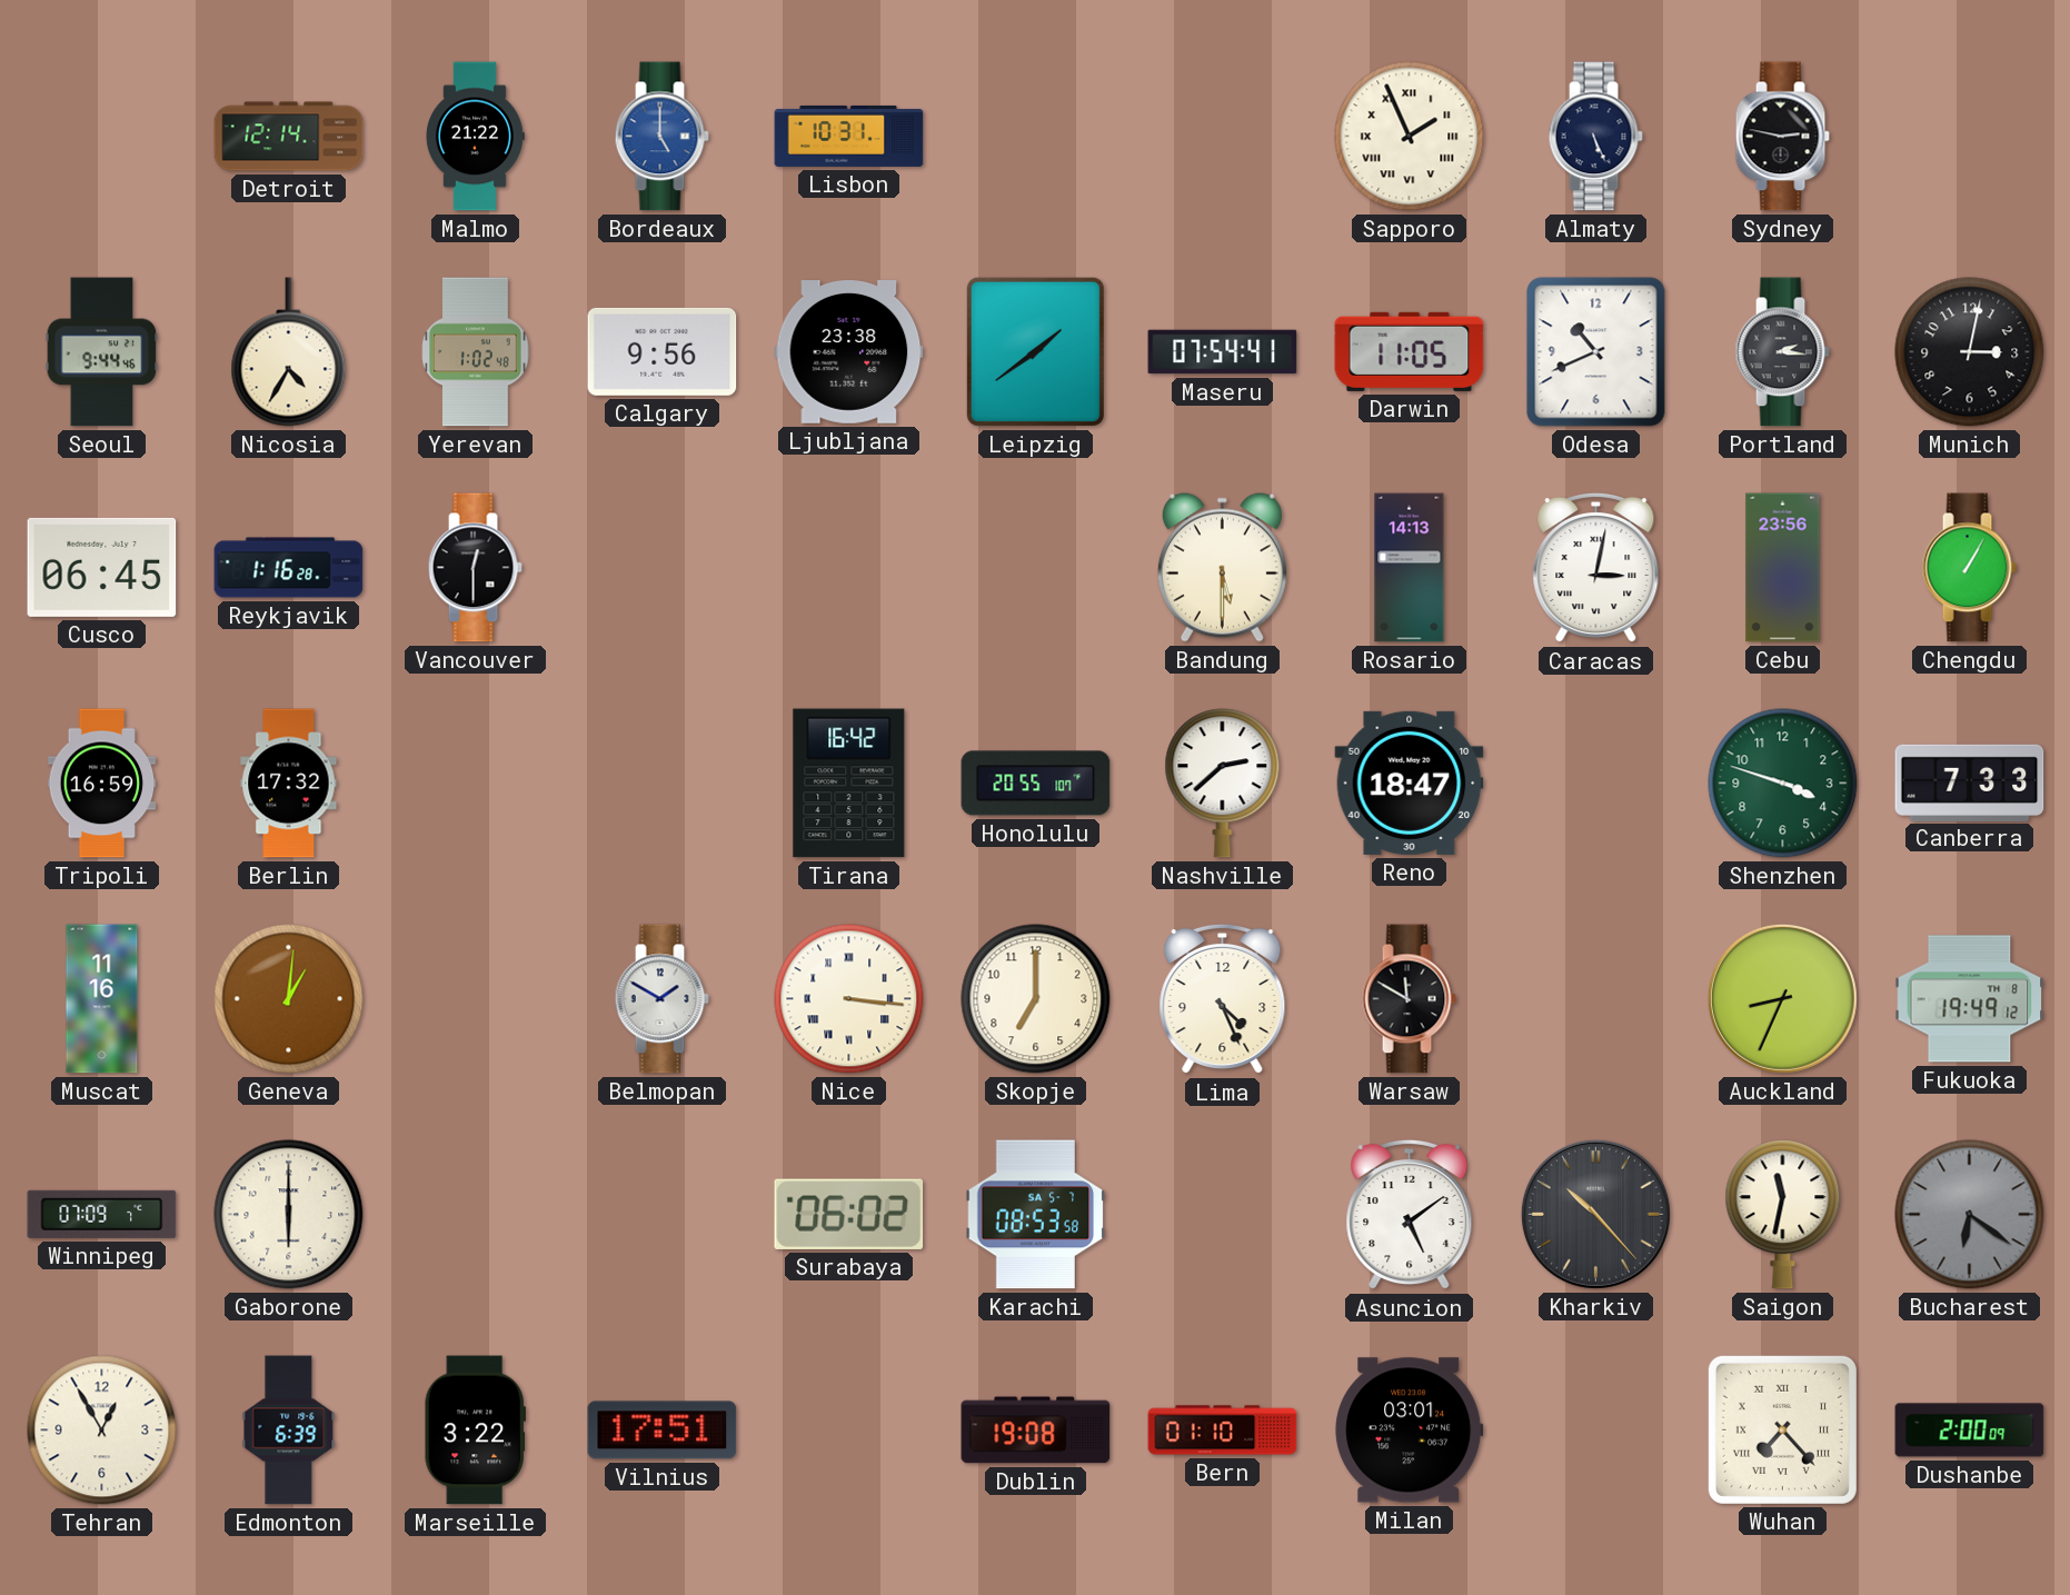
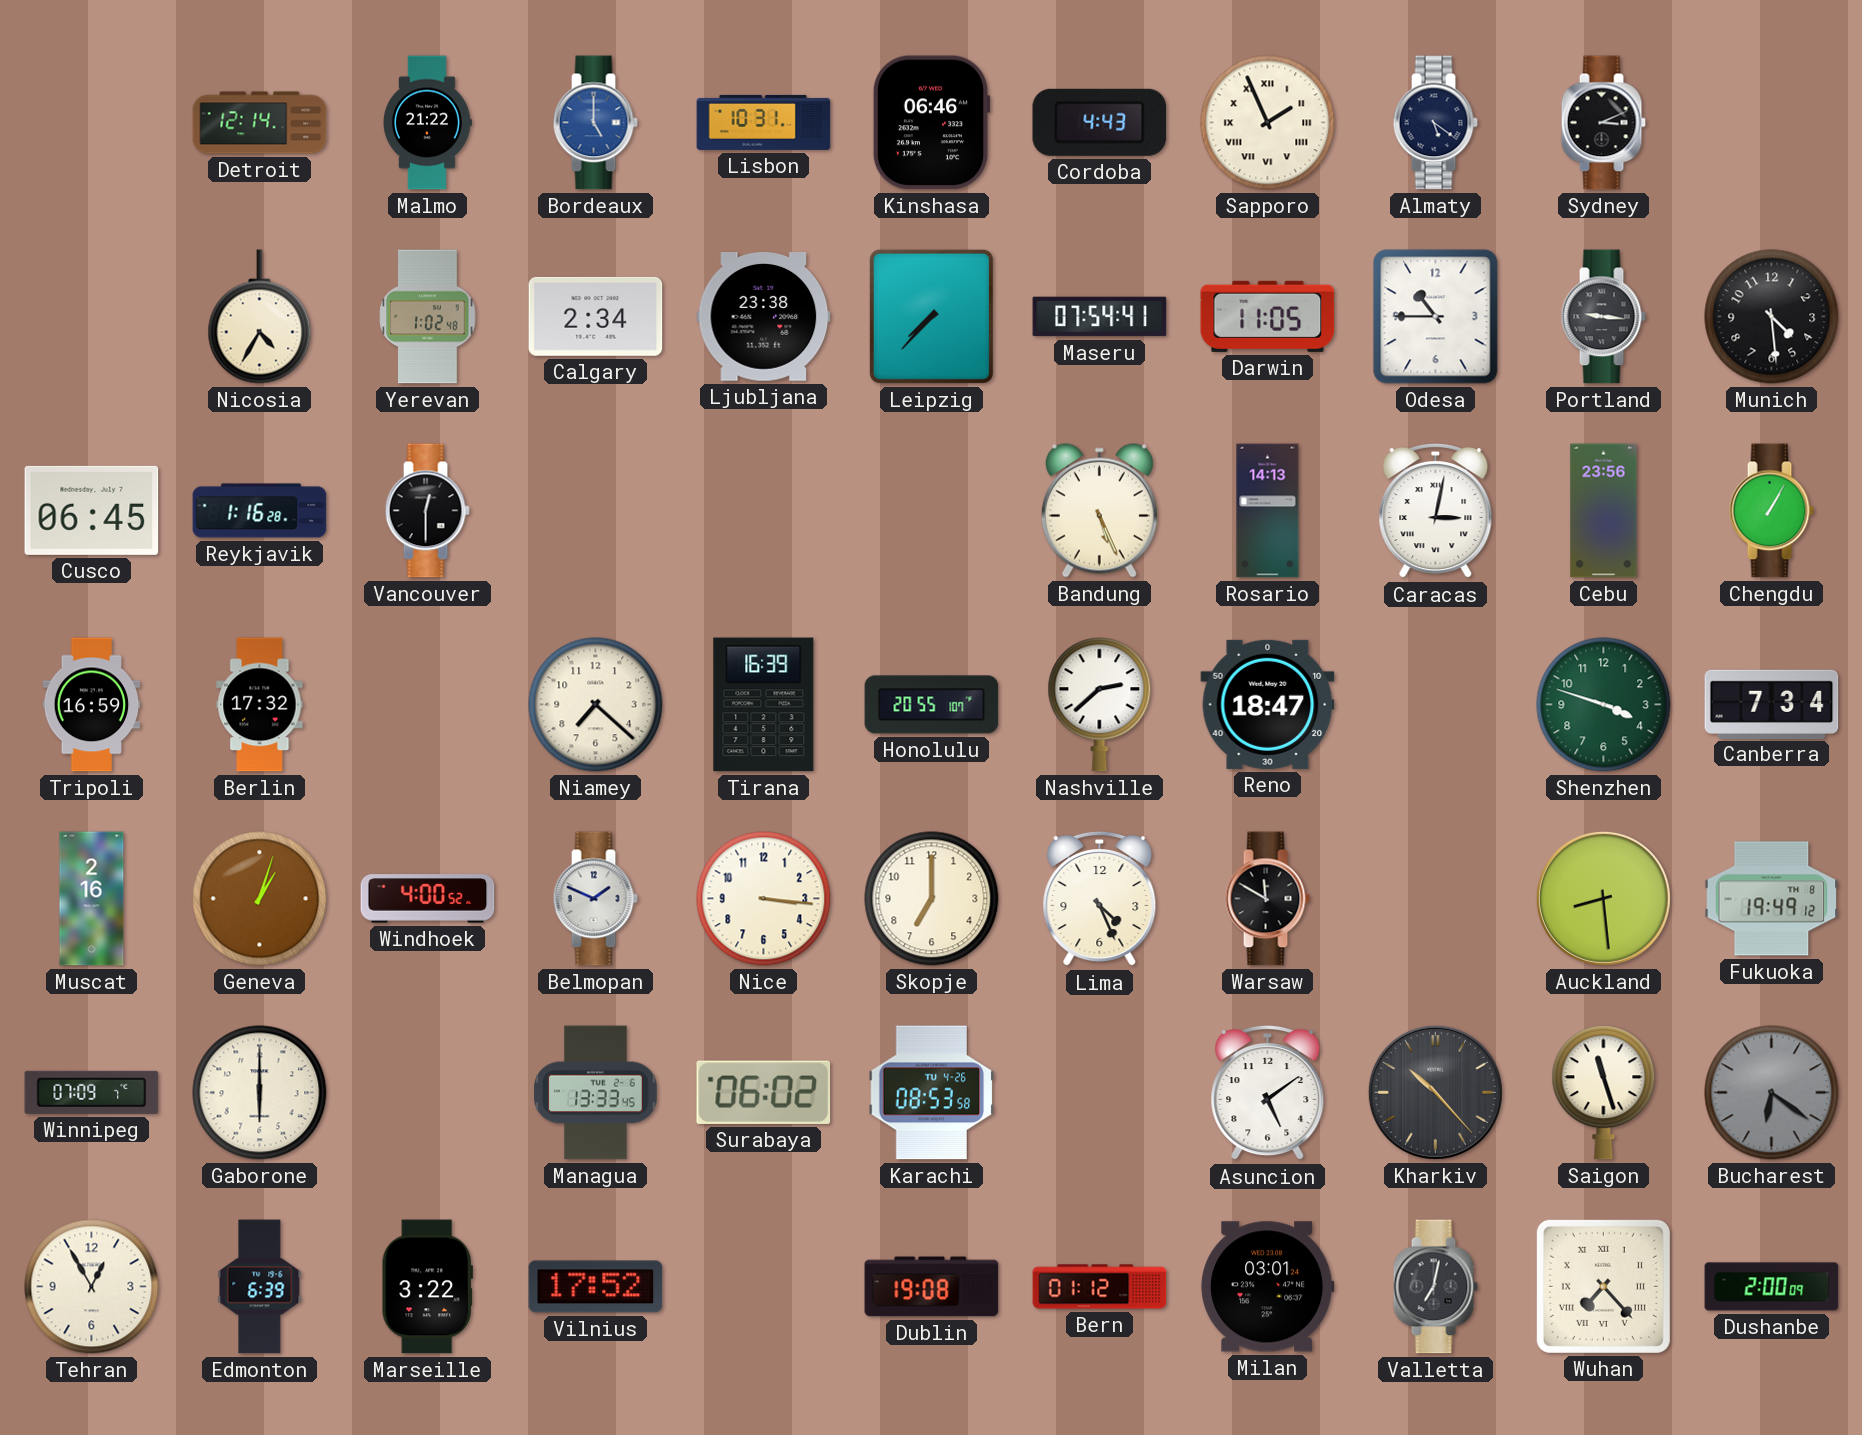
Kinshasa: none -> 06:46
Cordoba: none -> 4:43
Almaty: 5:26 -> 5:21
Sydney: 2:47 -> 3:11
Seoul: 9:44 -> none
Calgary: 9:56 -> 2:34
Leipzig: 1:39 -> 7:37
Odesa: 10:41 -> 10:45
Portland: 2:16 -> 9:16
Munich: 3:02 -> 4:29
Bandung: 5:30 -> 5:26
Niamey: none -> 7:22
Tirana: 16:42 -> 16:39
Canberra: 7:33 -> 7:34
Muscat: 11:16 -> 2:16
Geneva: 1:01 -> 1:03
Windhoek: none -> 4:00
Belmopan: 1:50 -> 1:49
Nice numerals: Roman -> Arabic
Auckland: 8:34 -> 8:29
Managua: none -> 13:33
Karachi date: SA 5-7 -> TU 4-26
Saigon: 11:32 -> 11:27
Vilnius: 17:51 -> 17:52
Bern: 01:10 -> 01:12
Valletta: none -> 7:02
